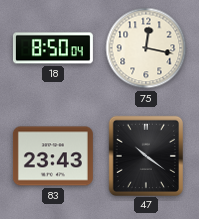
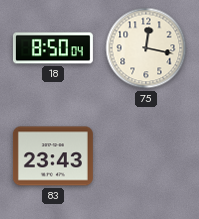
47: 10:21 -> none
